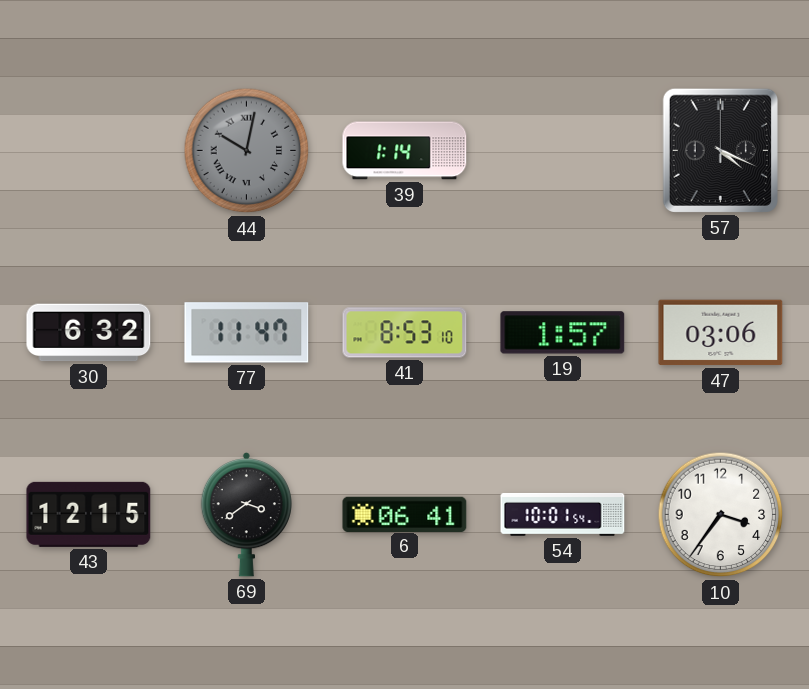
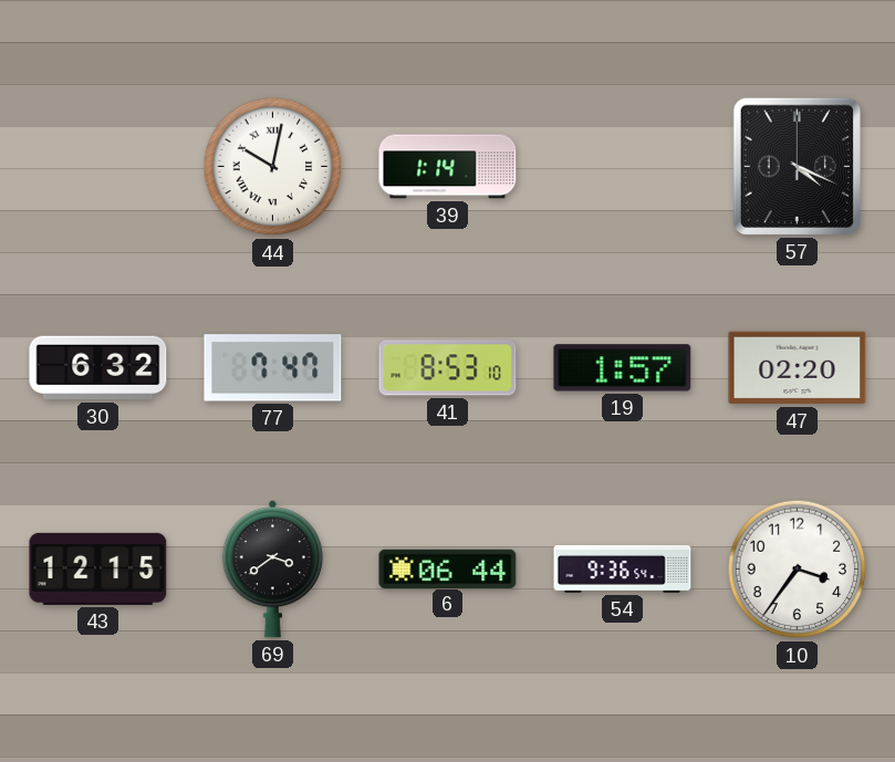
44 dial: grey -> white
77: 11:47 -> 7:47
47: 03:06 -> 02:20
6: 06:41 -> 06:44
54: 10:01 -> 9:36
